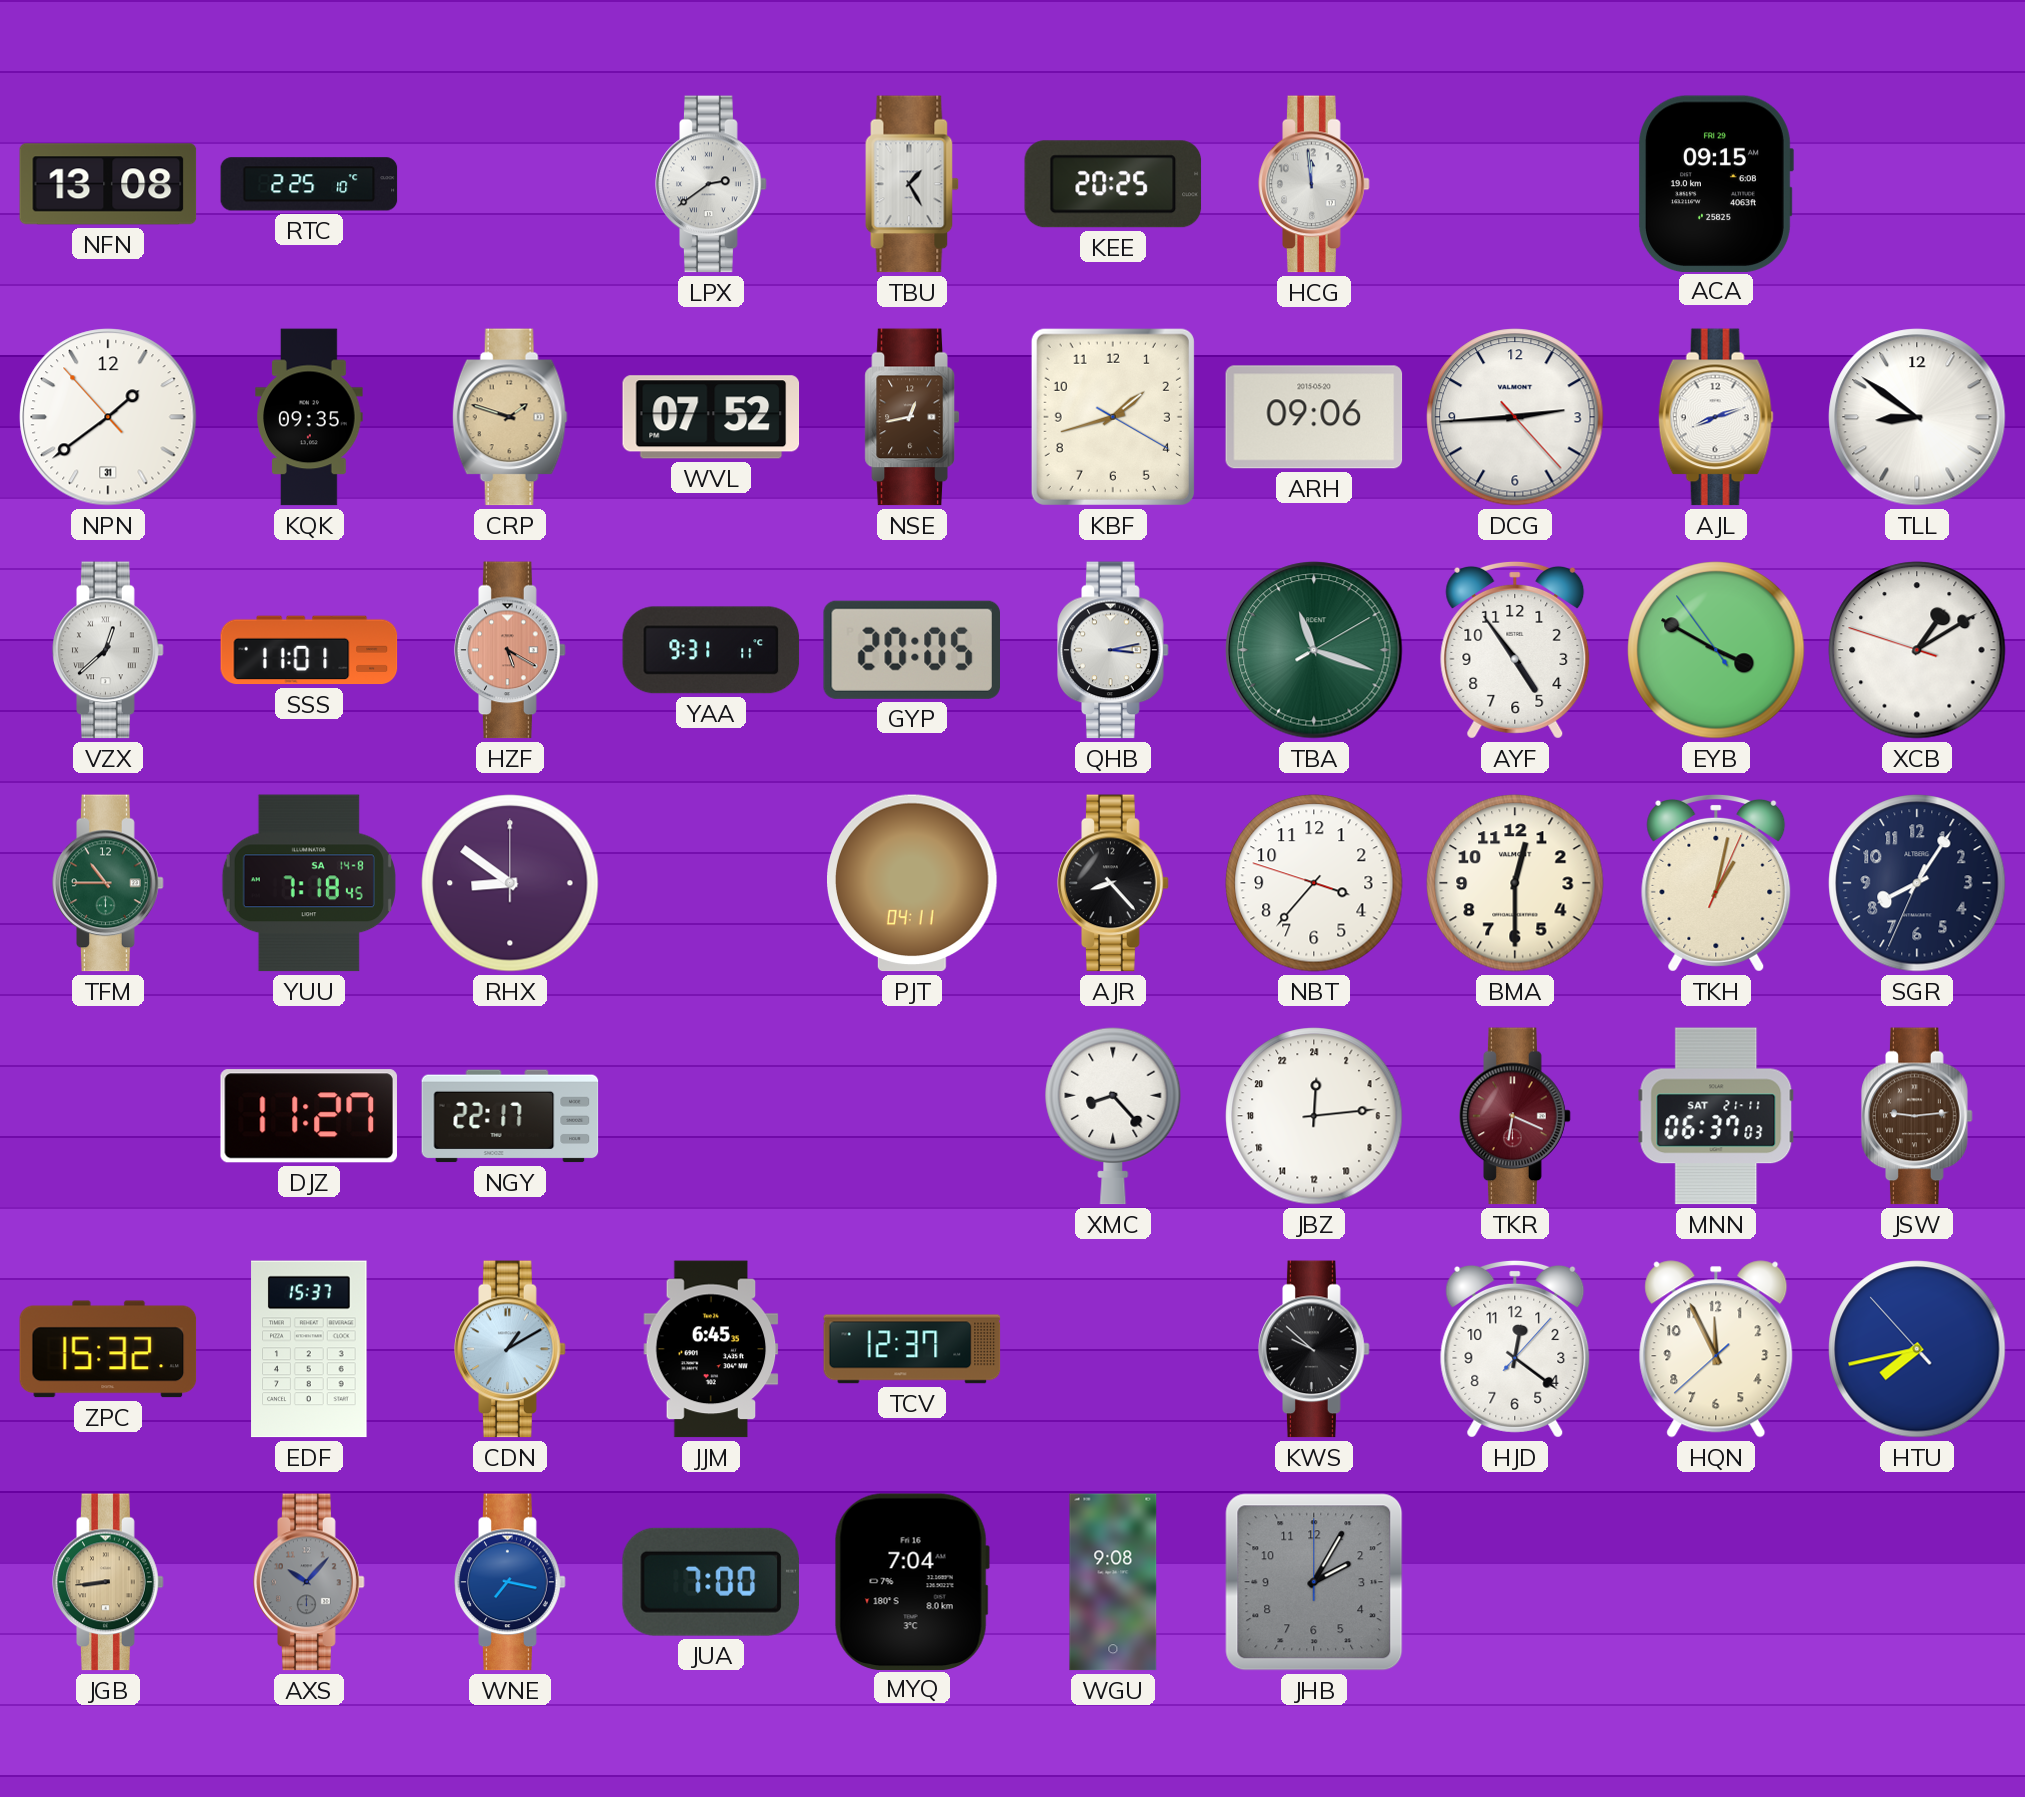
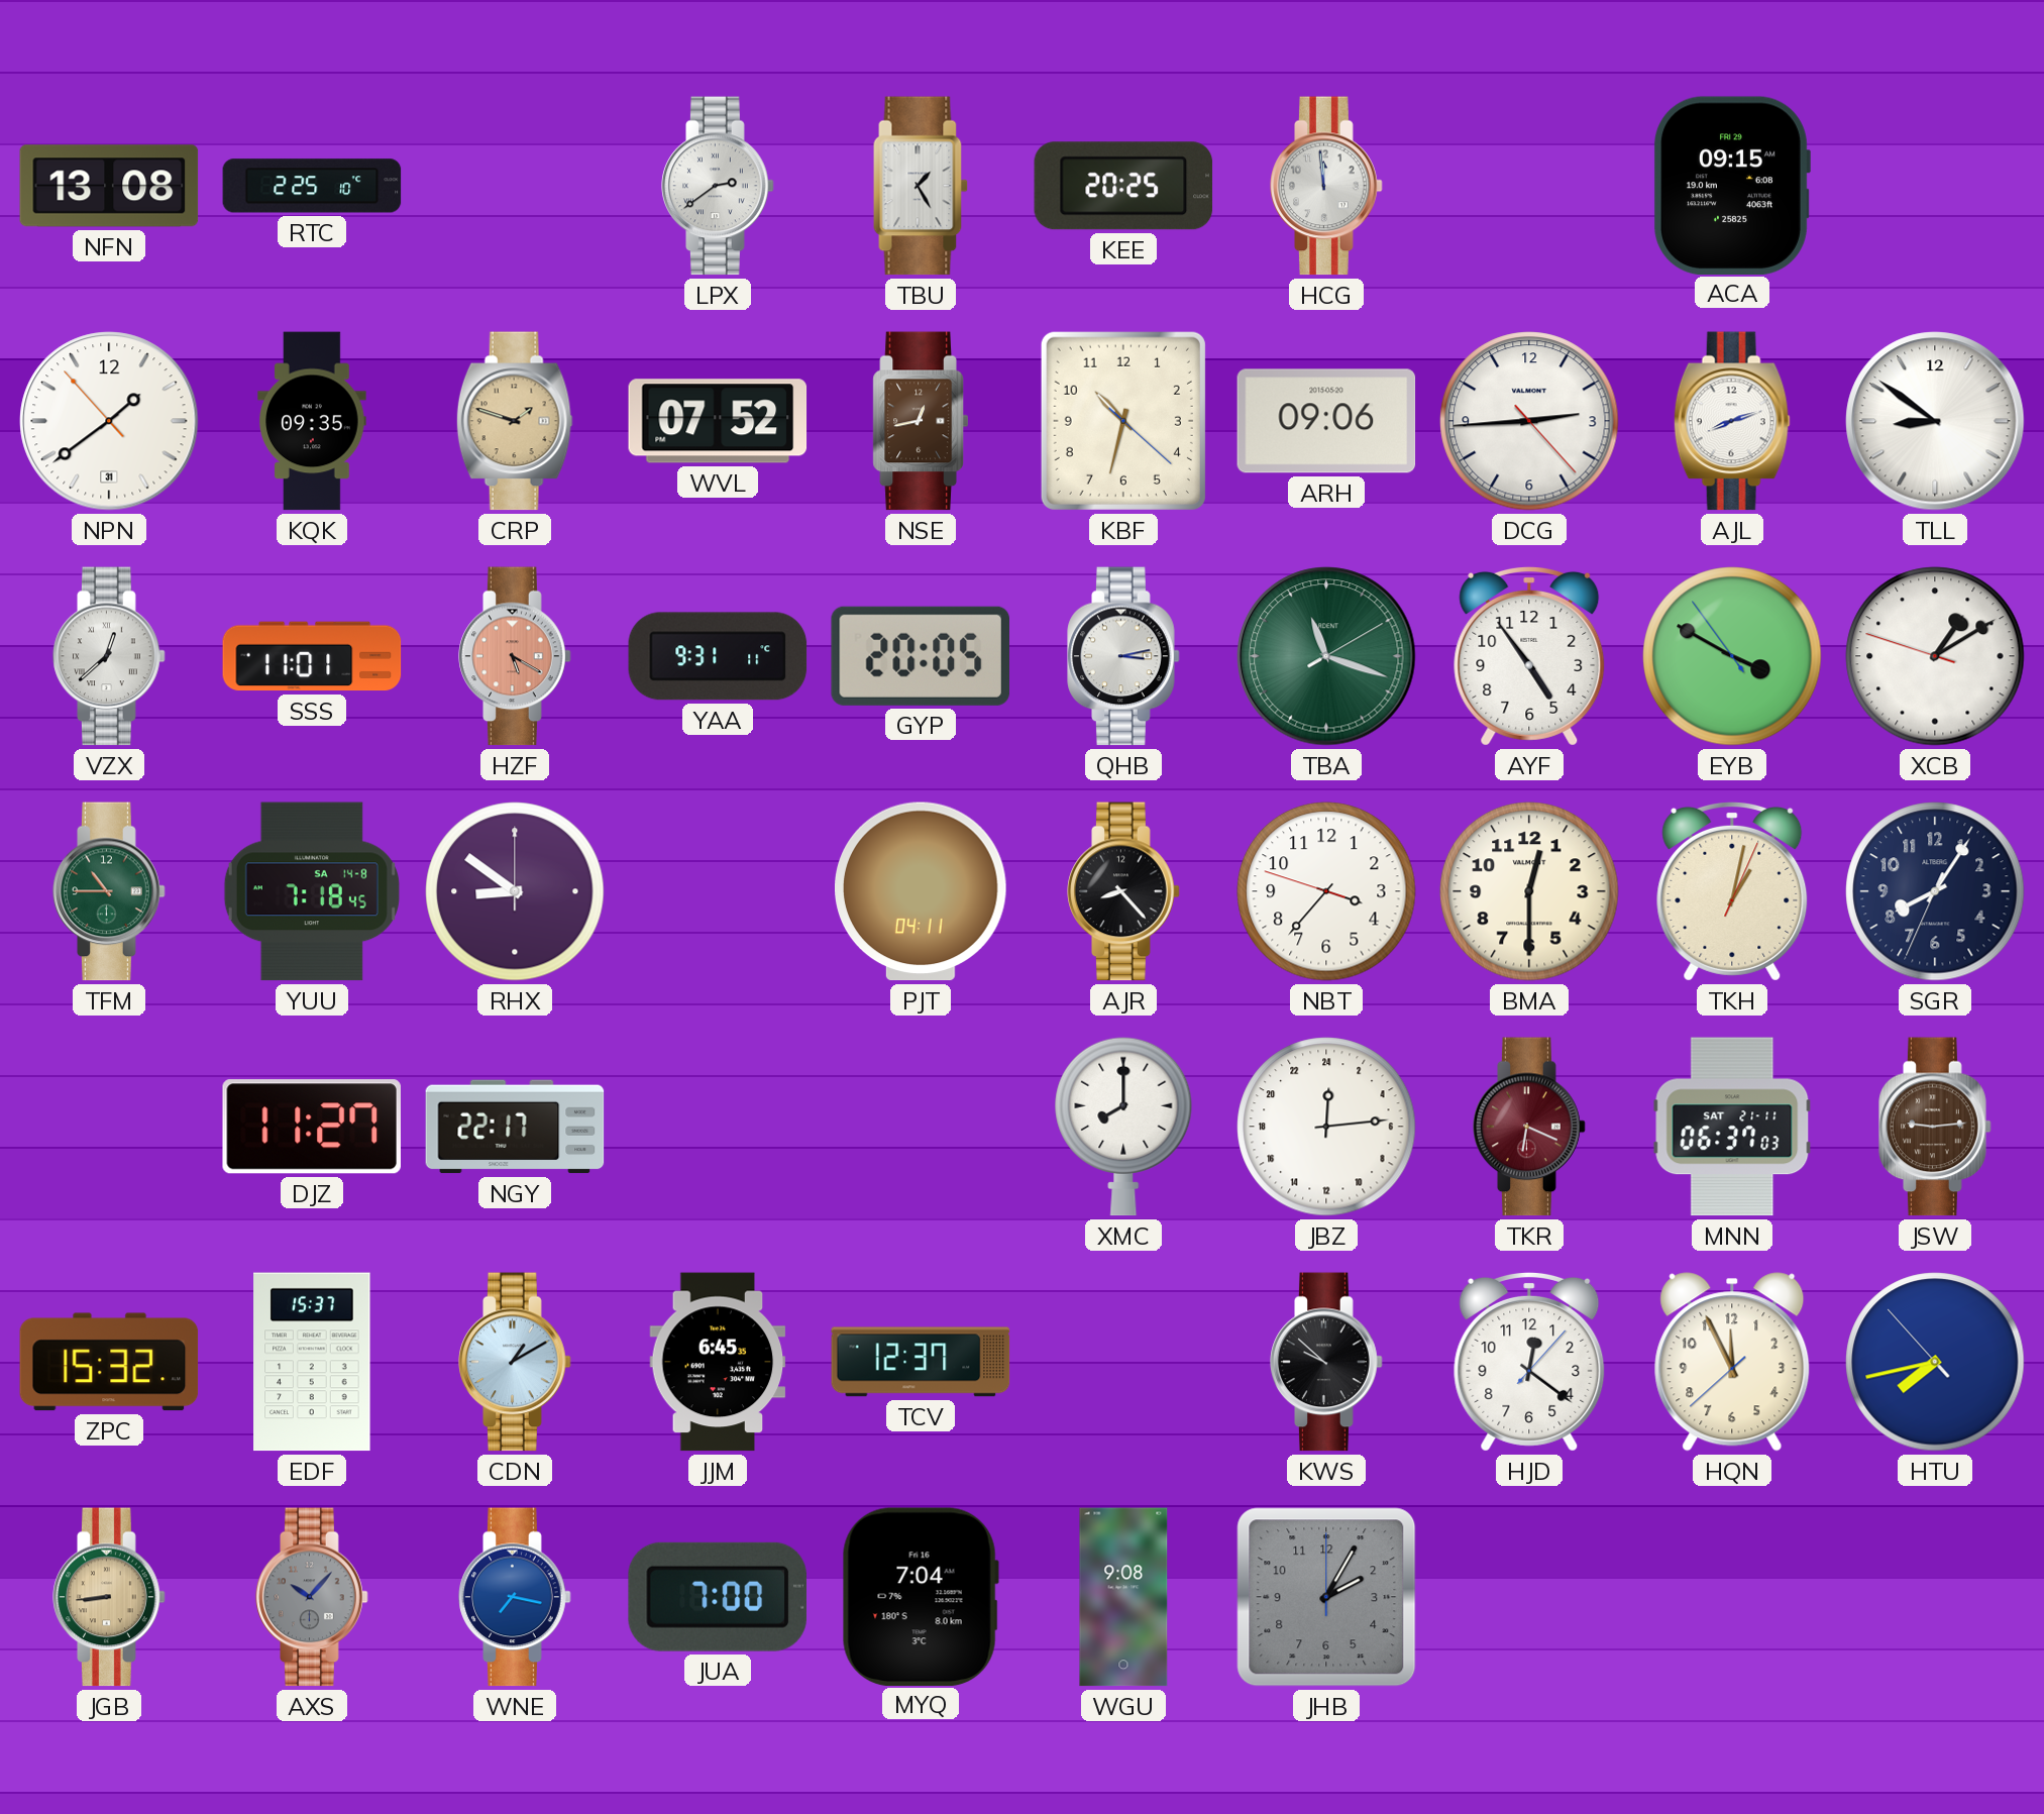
KBF: 1:42 -> 10:32
XMC: 8:23 -> 8:00
